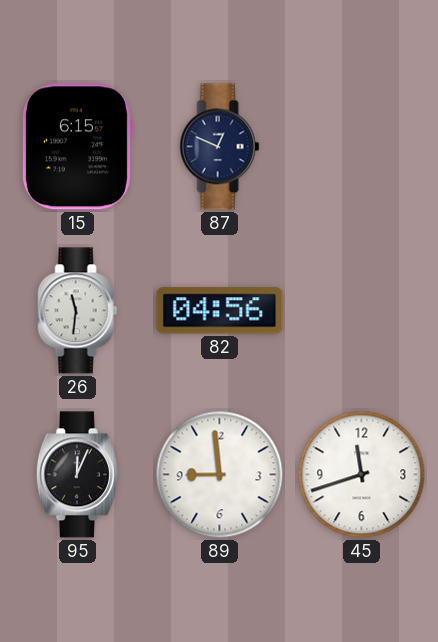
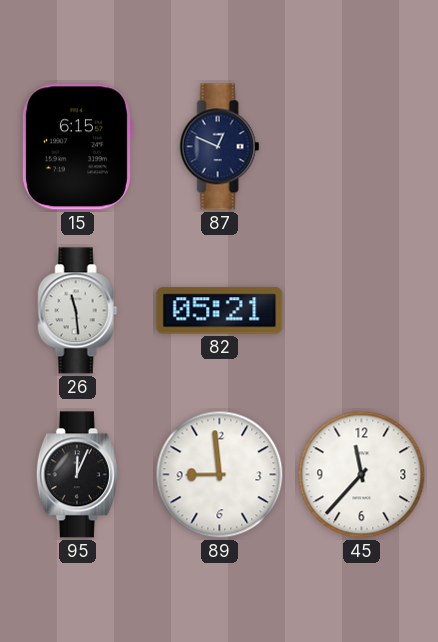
26: 11:31 -> 11:29
82: 04:56 -> 05:21
45: 11:42 -> 11:37
